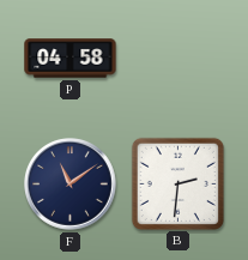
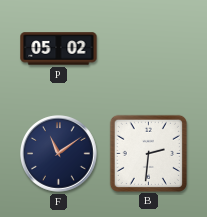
P: 04:58 -> 05:02
